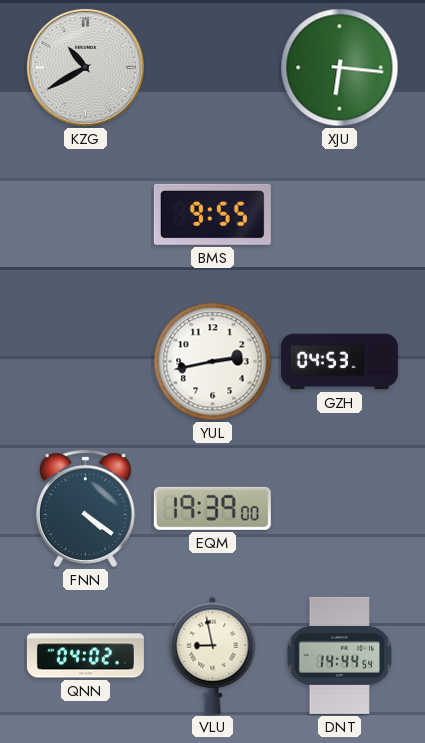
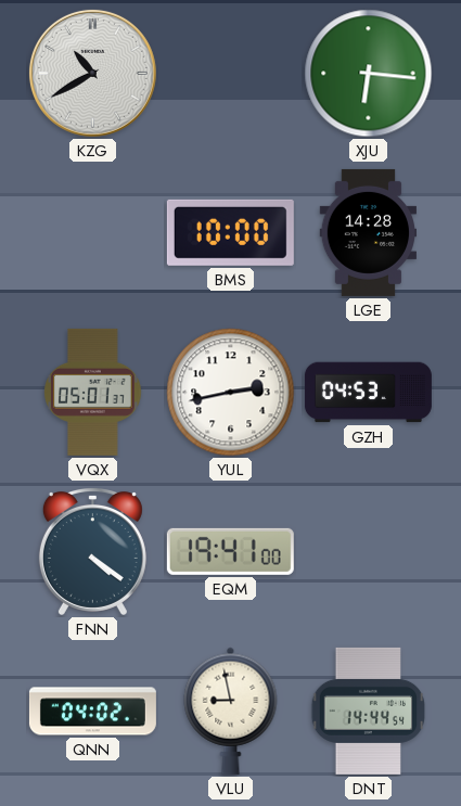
BMS: 9:55 -> 10:00
LGE: none -> 14:28
VQX: none -> 05:01
EQM: 19:39 -> 19:41
